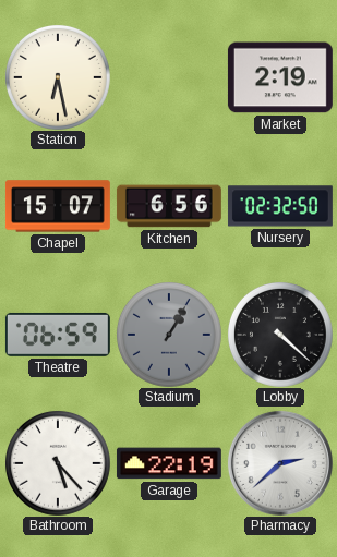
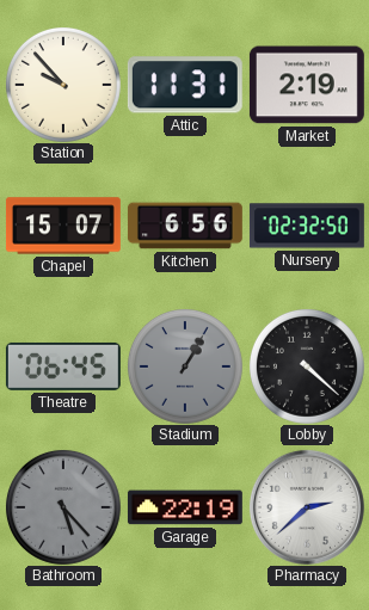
Station: 6:28 -> 9:53
Attic: none -> 11:31
Theatre: 06:59 -> 06:45
Bathroom dial: white -> grey
